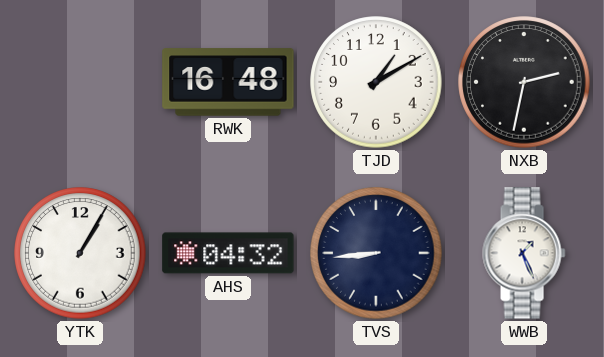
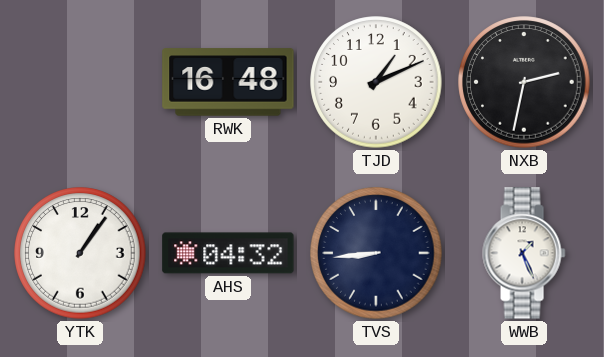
TJD: 1:10 -> 1:11
YTK: 1:05 -> 1:06
